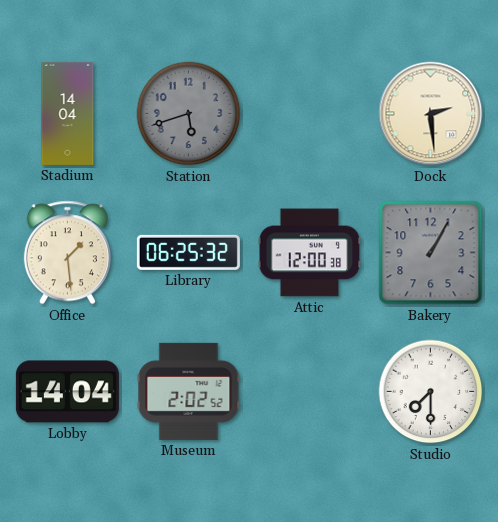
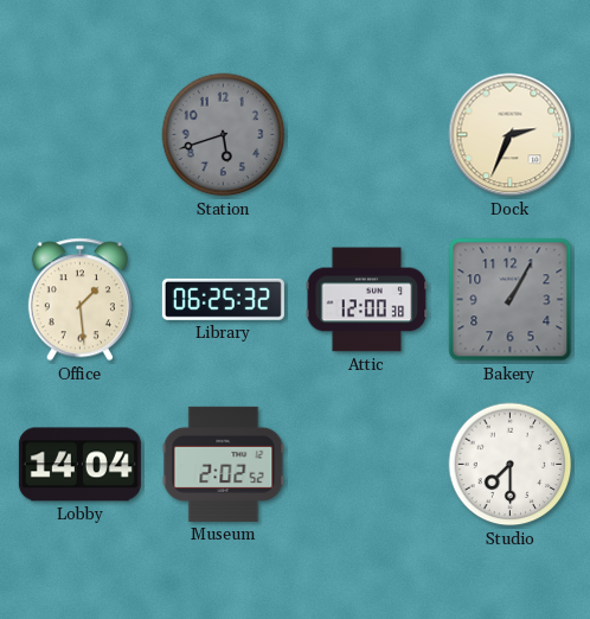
Stadium: 14:04 -> none
Dock: 2:29 -> 2:34
